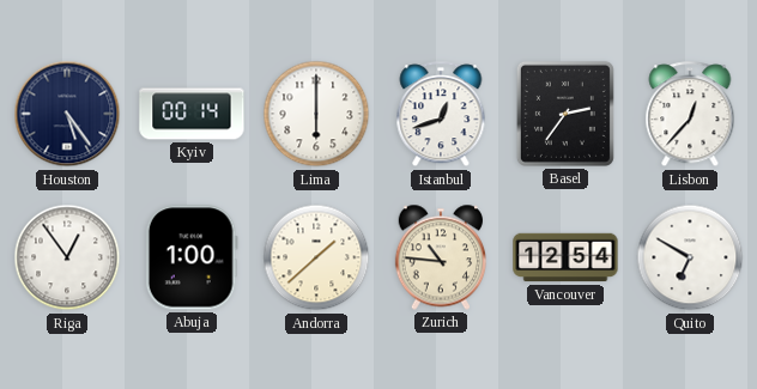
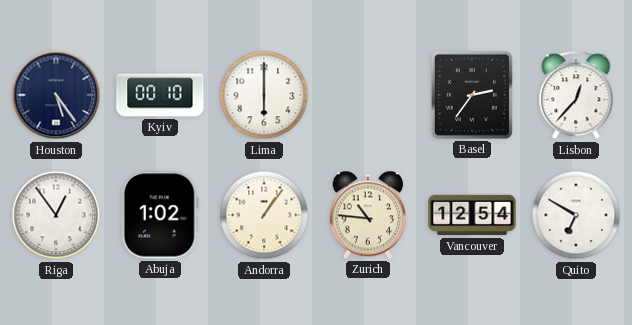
Kyiv: 00:14 -> 00:10
Istanbul: 12:42 -> none
Abuja: 1:00 -> 1:02
Andorra: 1:38 -> 1:06
